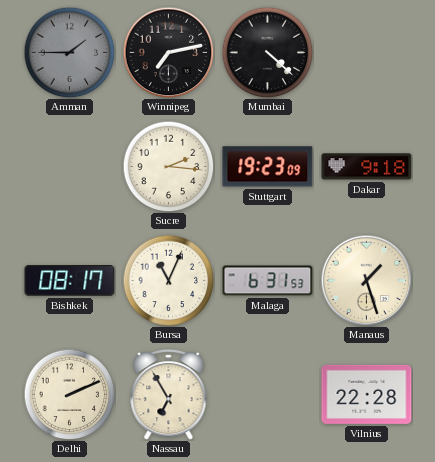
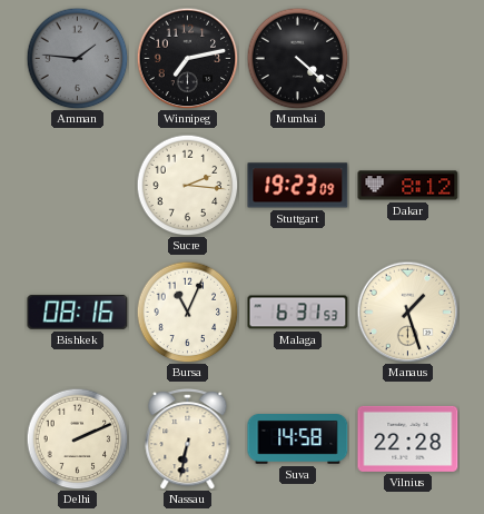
Amman: 1:45 -> 1:46
Dakar: 9:18 -> 8:12
Bishkek: 08:17 -> 08:16
Nassau: 6:55 -> 6:32
Suva: none -> 14:58
